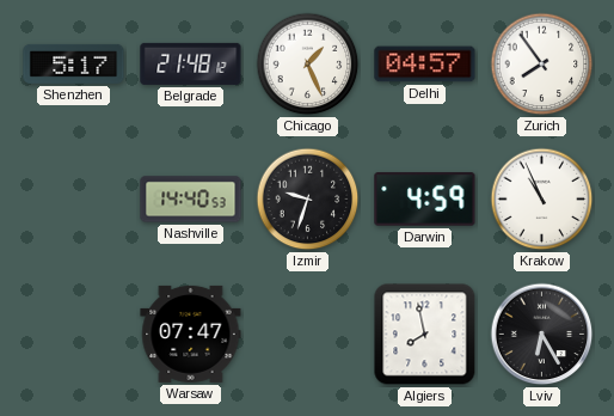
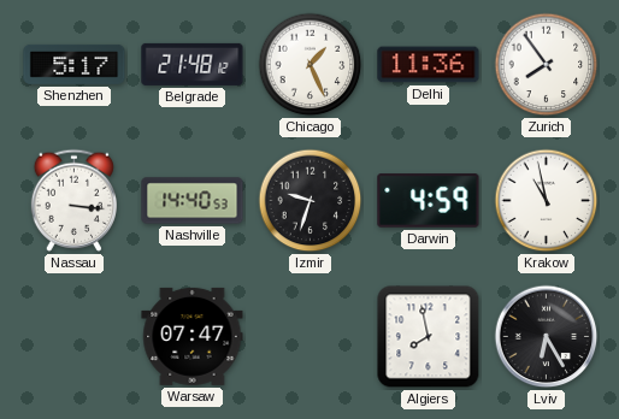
Delhi: 04:57 -> 11:36
Nassau: none -> 3:16
Krakow: 10:56 -> 10:58
